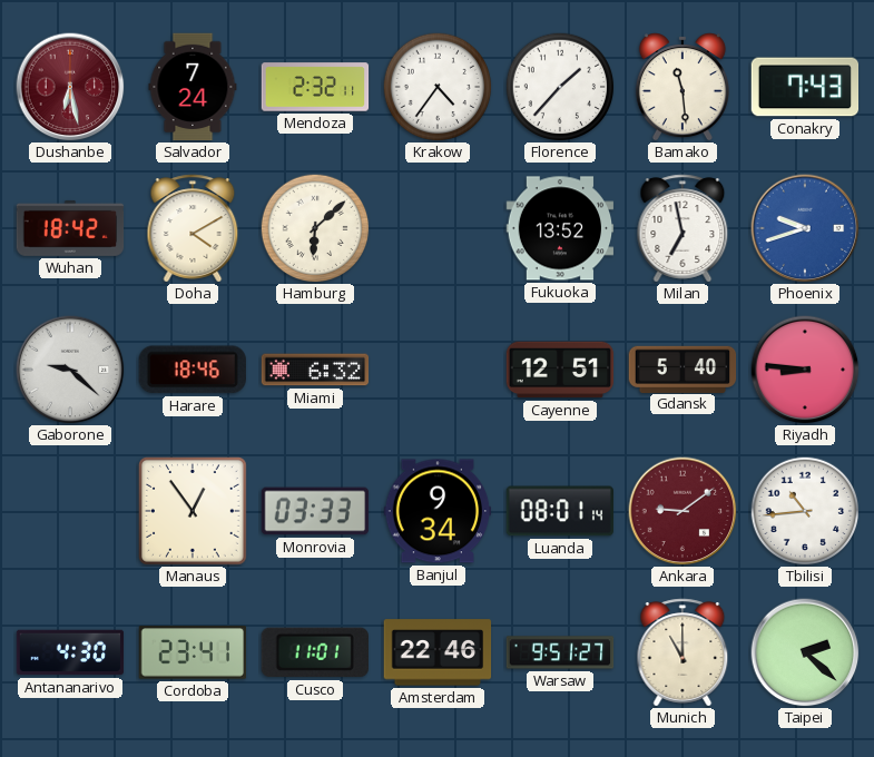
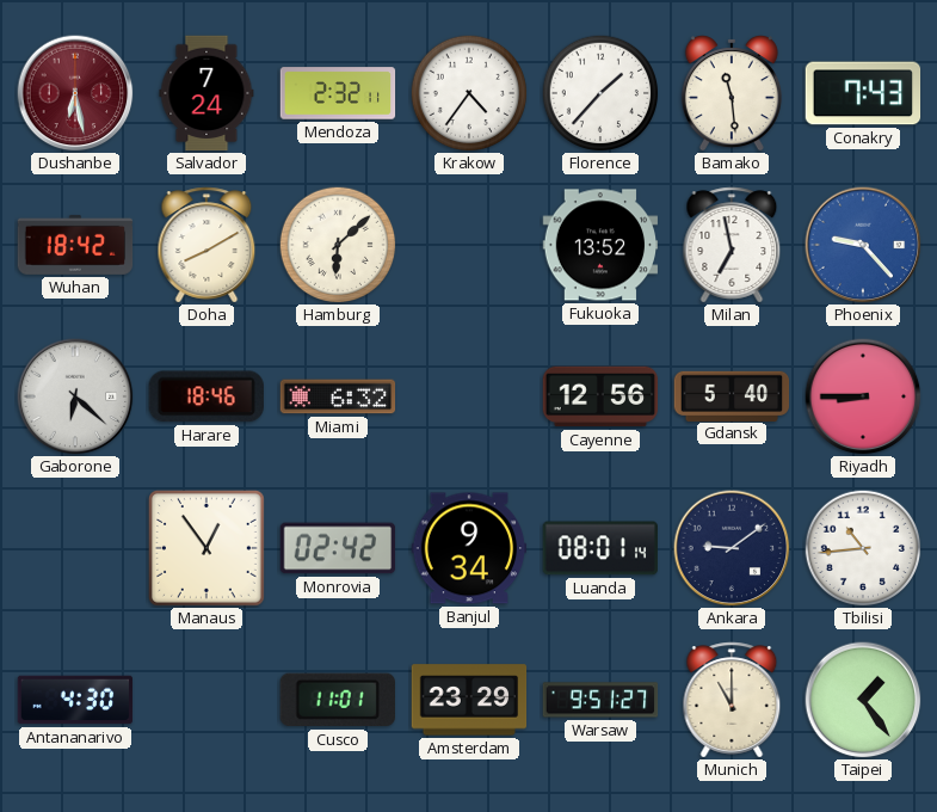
Doha: 4:10 -> 8:10
Phoenix: 9:42 -> 9:23
Gaborone: 9:22 -> 6:22
Cayenne: 12:51 -> 12:56
Riyadh: 8:46 -> 8:45
Monrovia: 03:33 -> 02:42
Ankara dial: burgundy -> navy
Cordoba: 23:41 -> none
Amsterdam: 22:46 -> 23:29
Taipei: 2:22 -> 1:24
